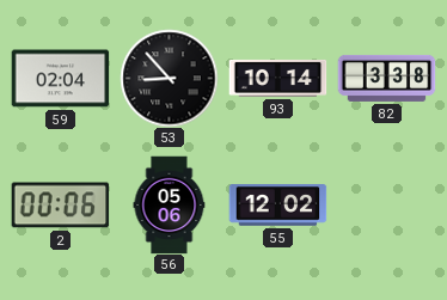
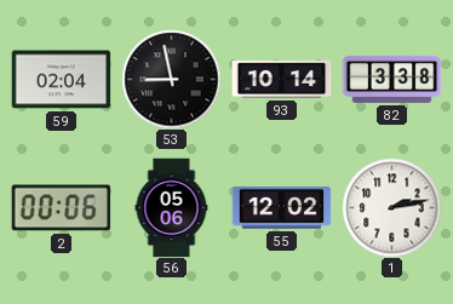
53: 8:53 -> 8:58
1: none -> 2:13
